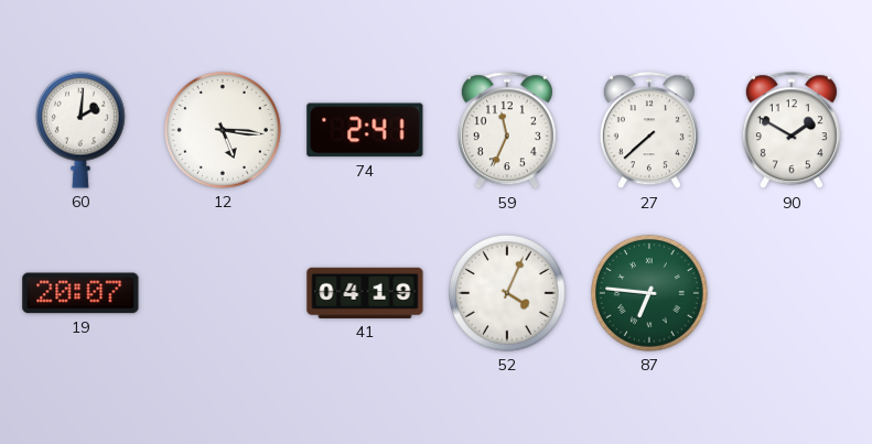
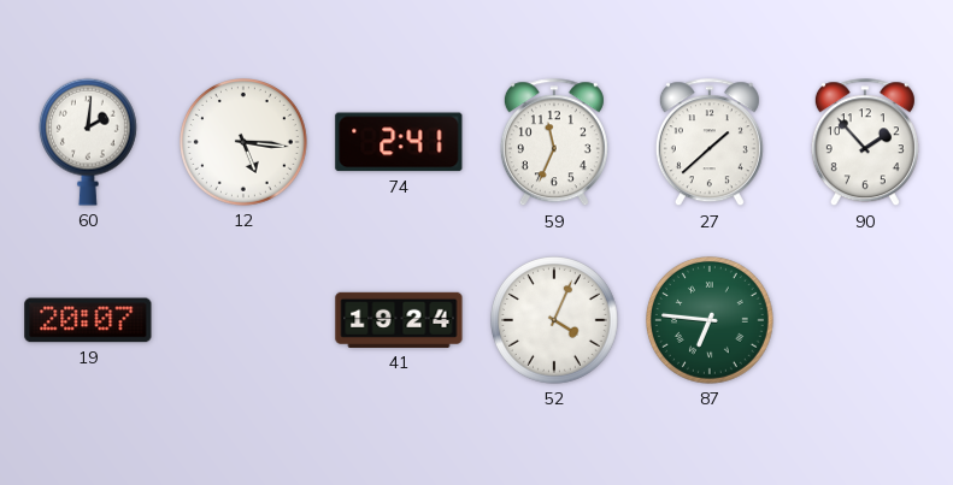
27: 7:38 -> 1:38
90: 1:50 -> 1:53
41: 04:19 -> 19:24
